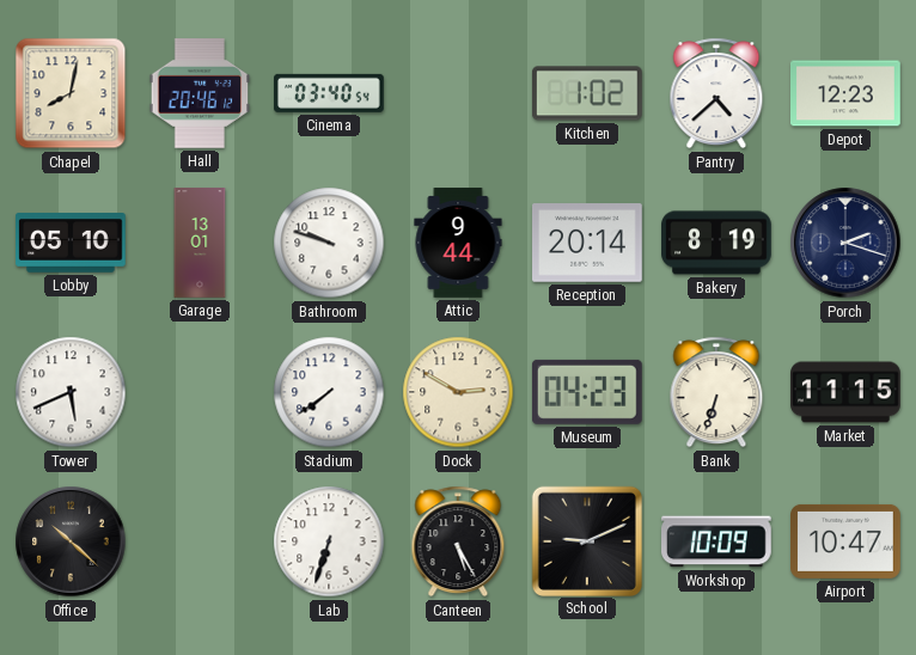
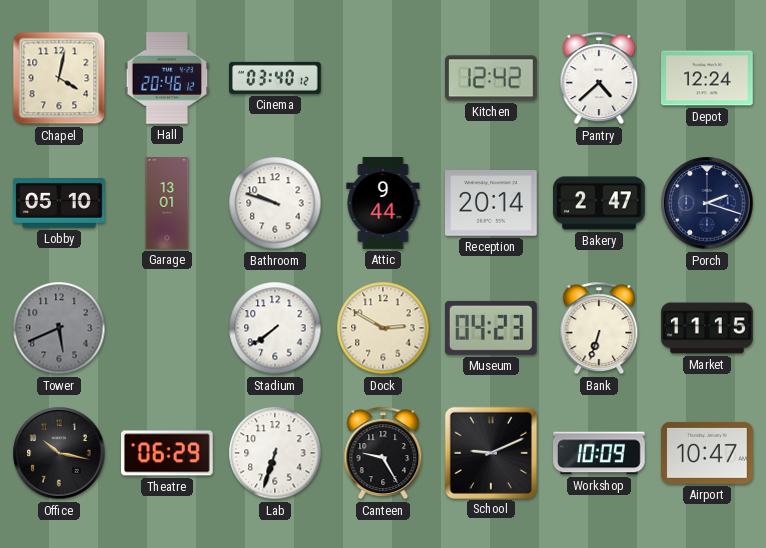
Chapel: 8:02 -> 4:02
Cinema: 03:40:54 -> 03:40:12
Kitchen: 1:02 -> 12:42
Depot: 12:23 -> 12:24
Bakery: 8:19 -> 2:47
Tower dial: white -> grey
Office: 10:22 -> 10:17
Theatre: none -> 06:29
Canteen: 5:25 -> 9:25
